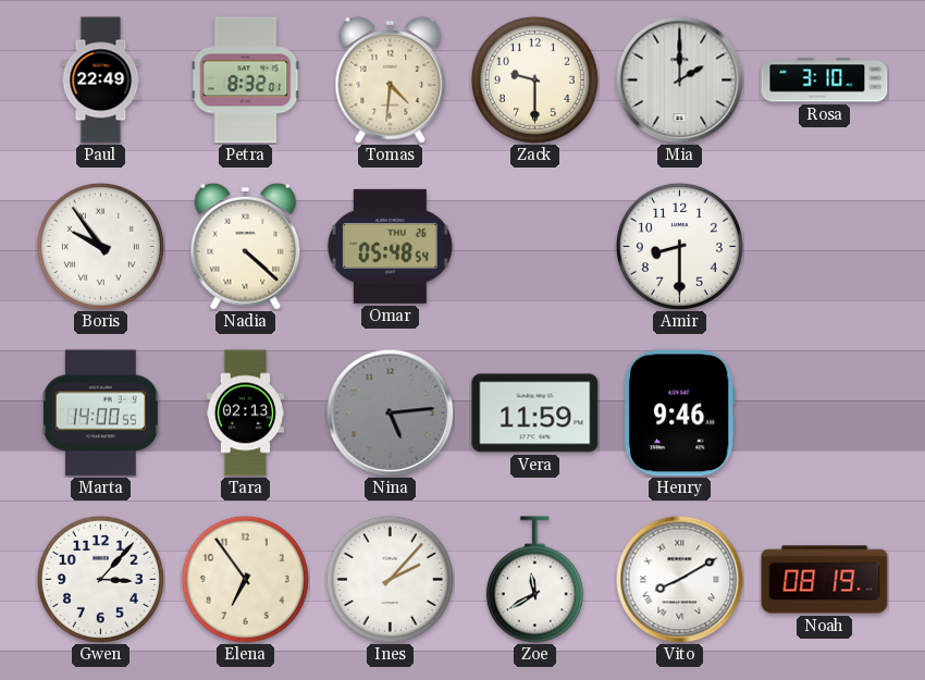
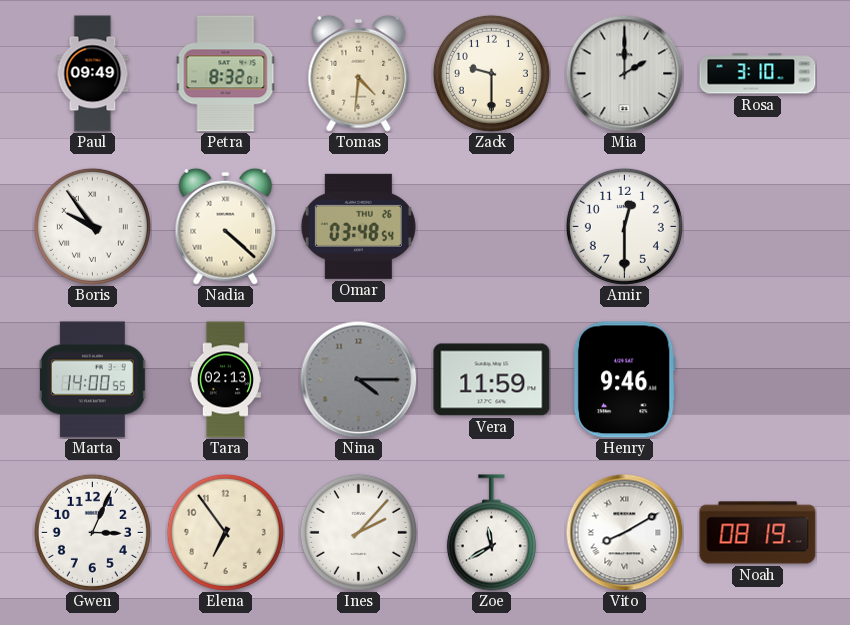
Paul: 22:49 -> 09:49
Omar: 05:48 -> 03:48
Amir: 8:30 -> 12:30
Nina: 5:14 -> 4:15
Gwen: 3:07 -> 3:04
